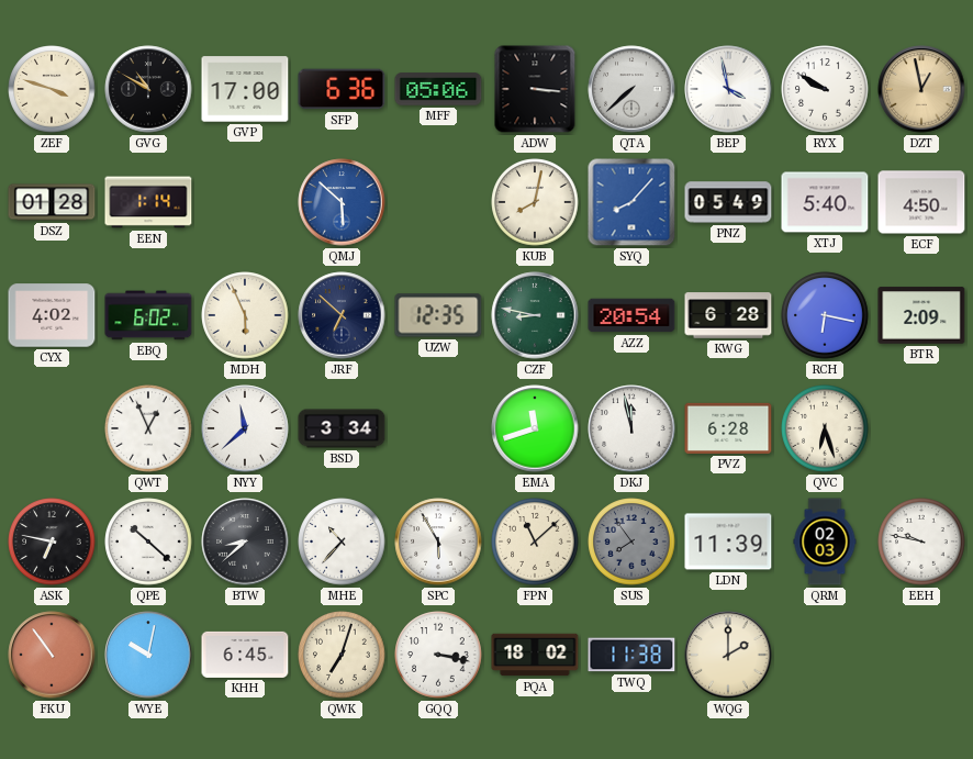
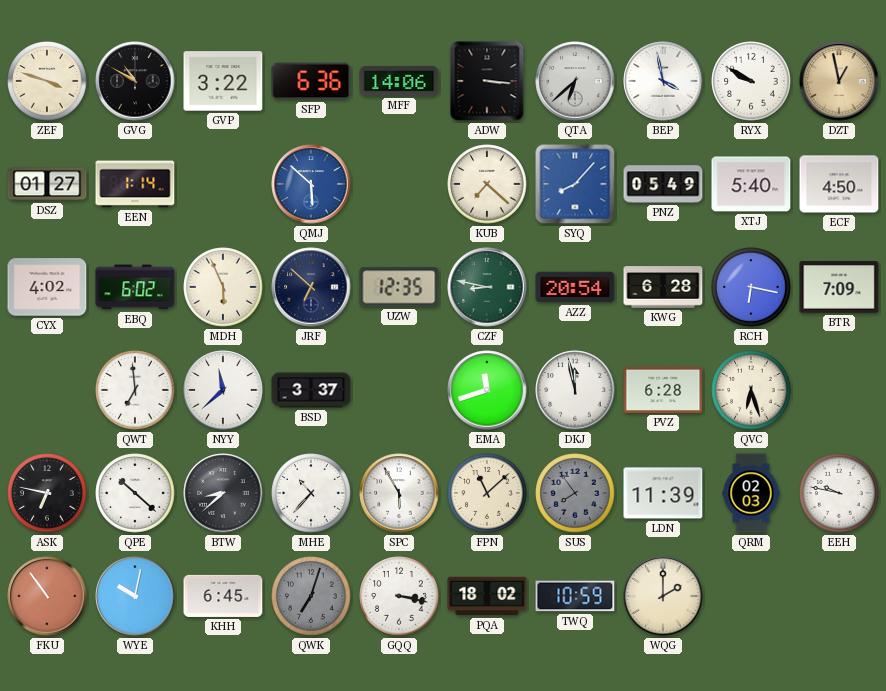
GVP: 17:00 -> 3:22
MFF: 05:06 -> 14:06
QTA: 7:38 -> 6:38
DSZ: 01:28 -> 01:27
KUB: 8:02 -> 7:22
BTR: 2:09 -> 7:09
QWT: 12:56 -> 6:59
BSD: 3:34 -> 3:37
QWK dial: cream -> grey
TWQ: 11:38 -> 10:59
